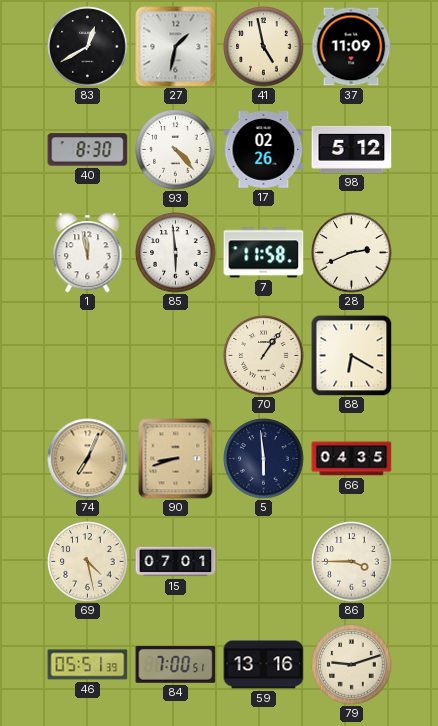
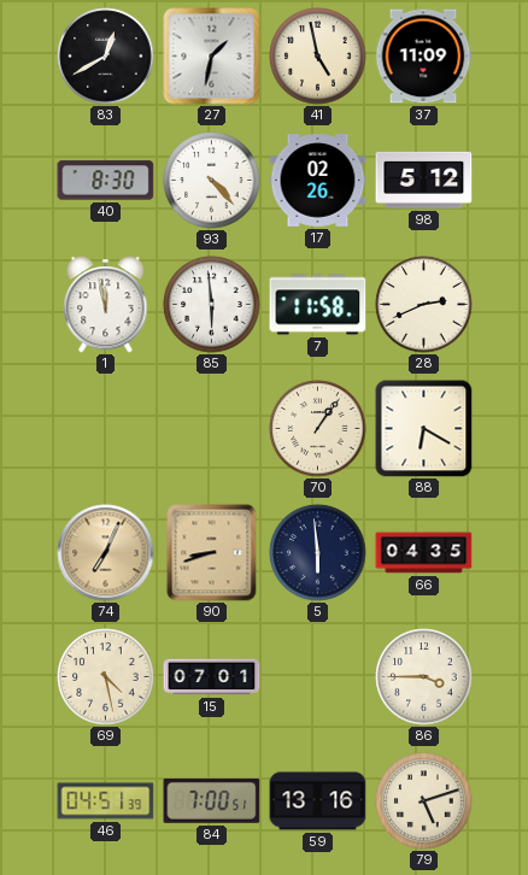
46: 05:51 -> 04:51
79: 9:12 -> 5:12
